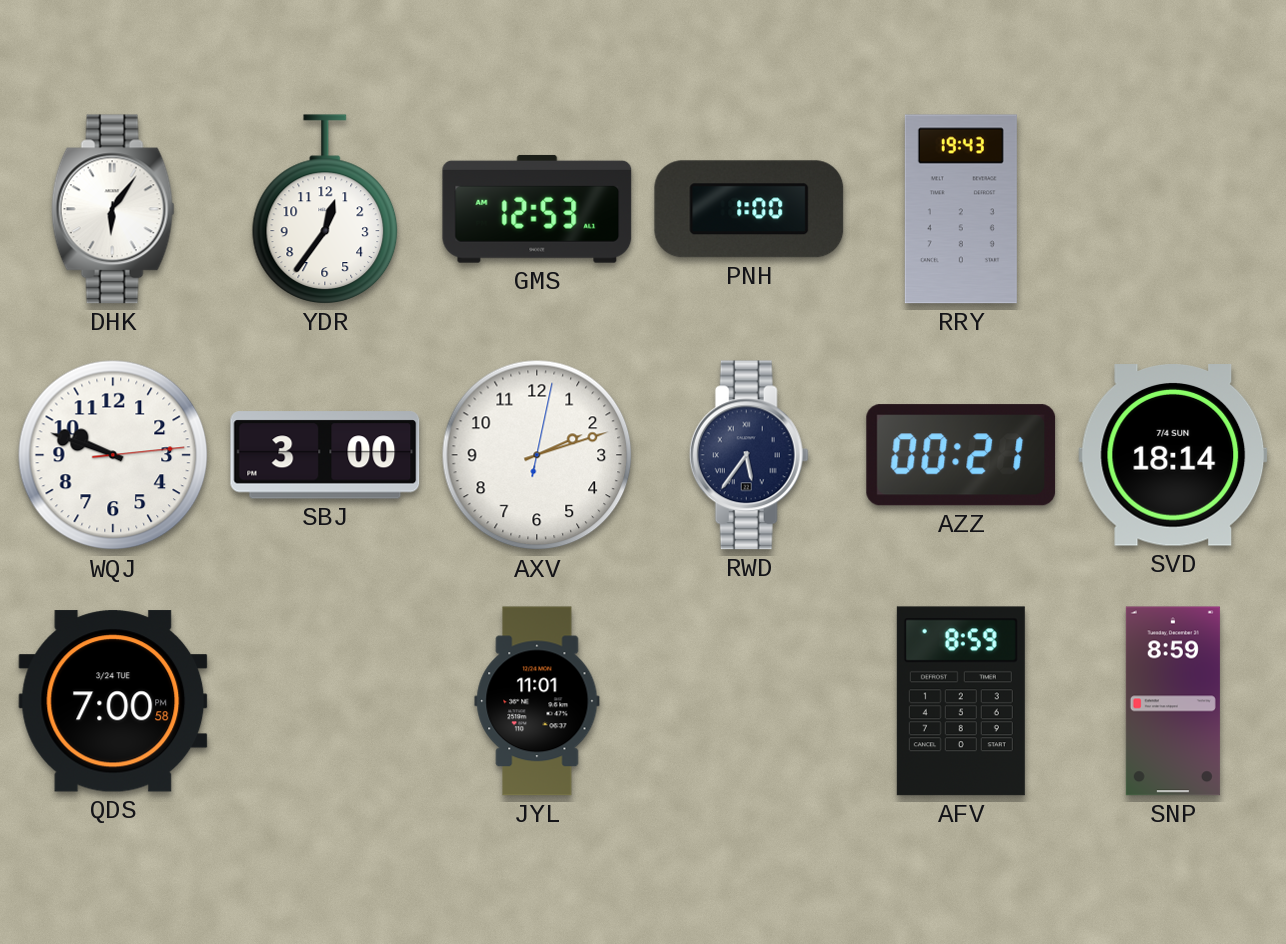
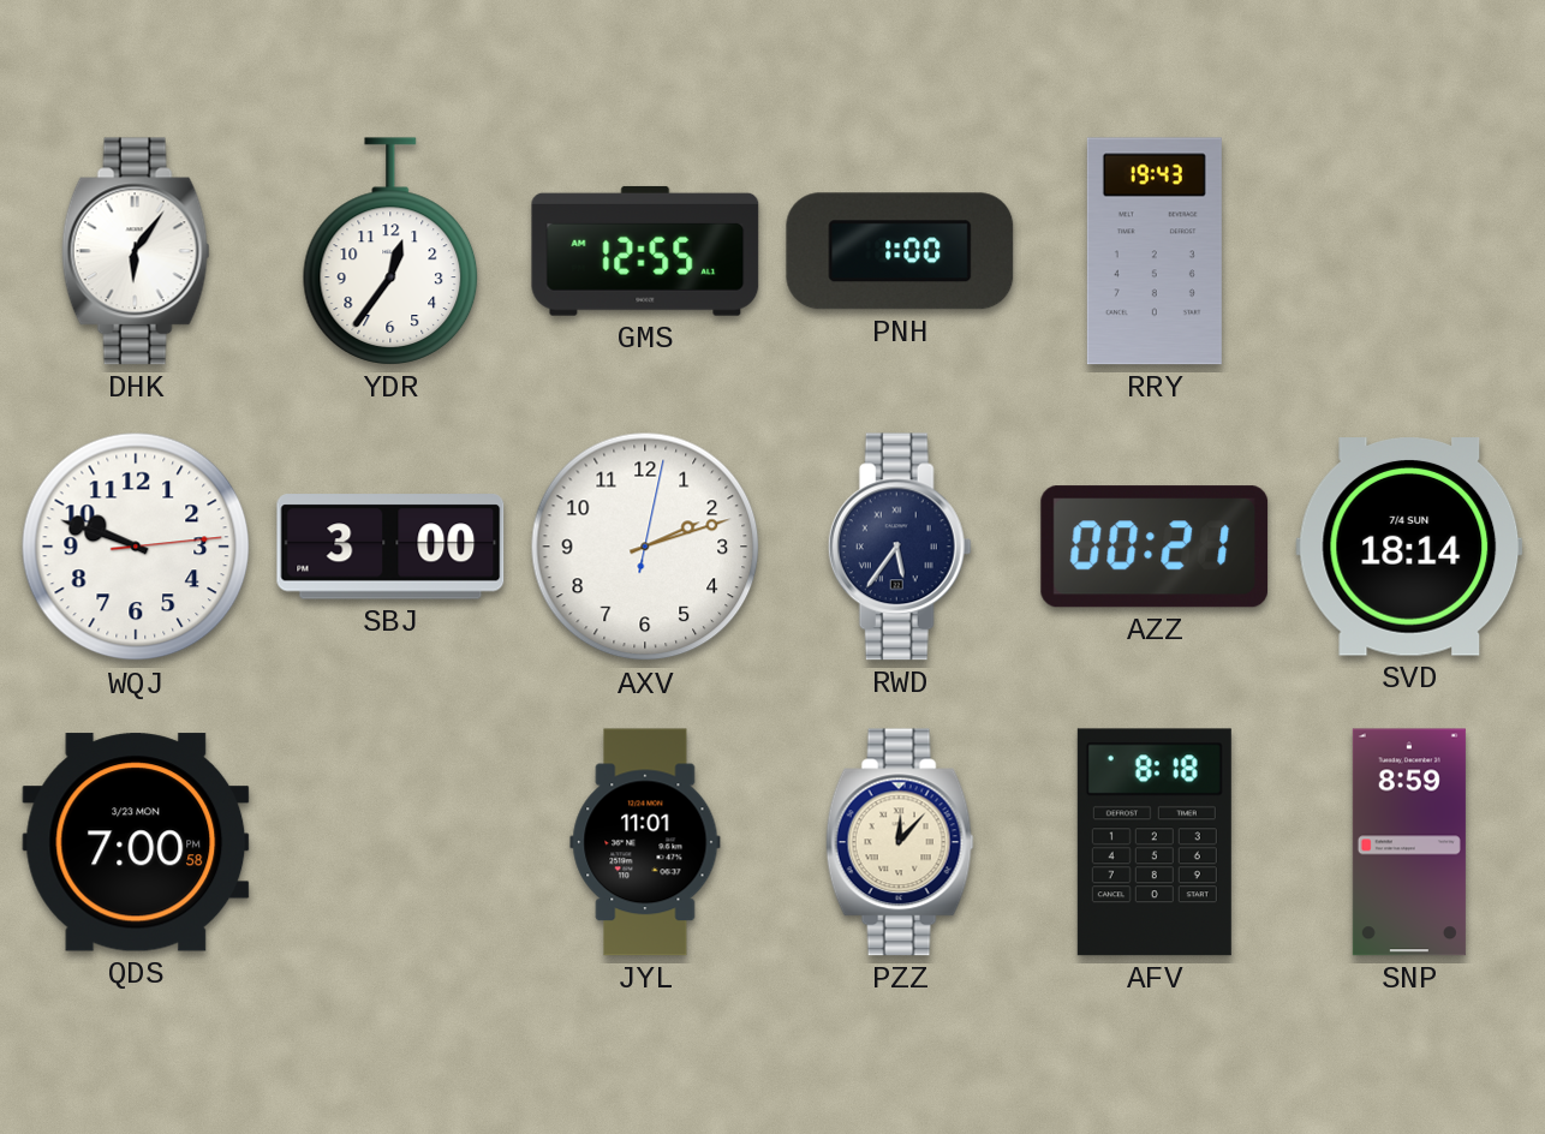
GMS: 12:53 -> 12:55
QDS date: 3/24 TUE -> 3/23 MON
PZZ: none -> 12:07
AFV: 8:59 -> 8:18
